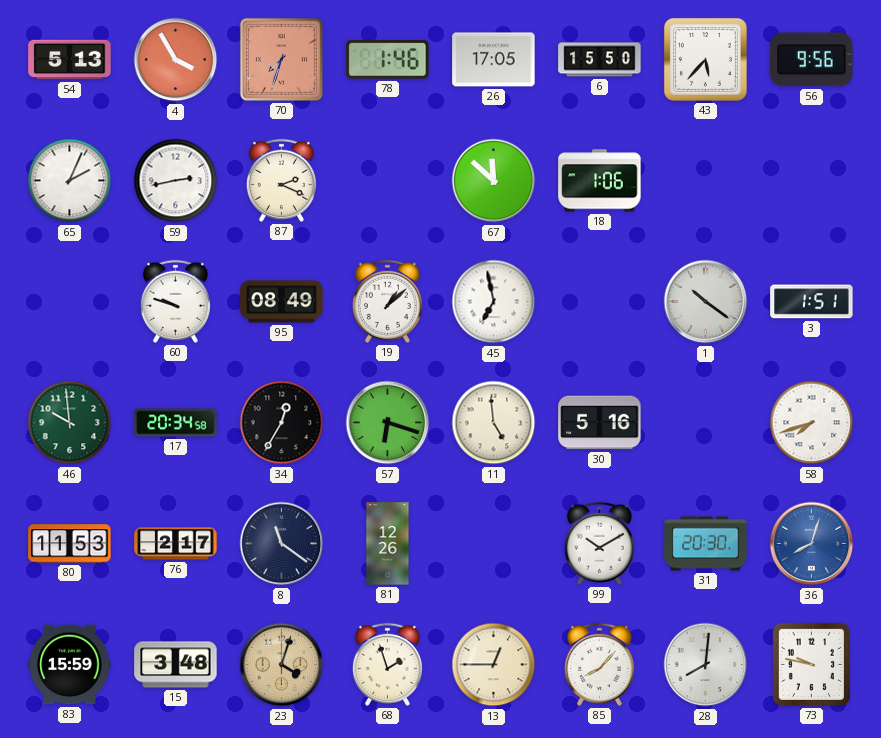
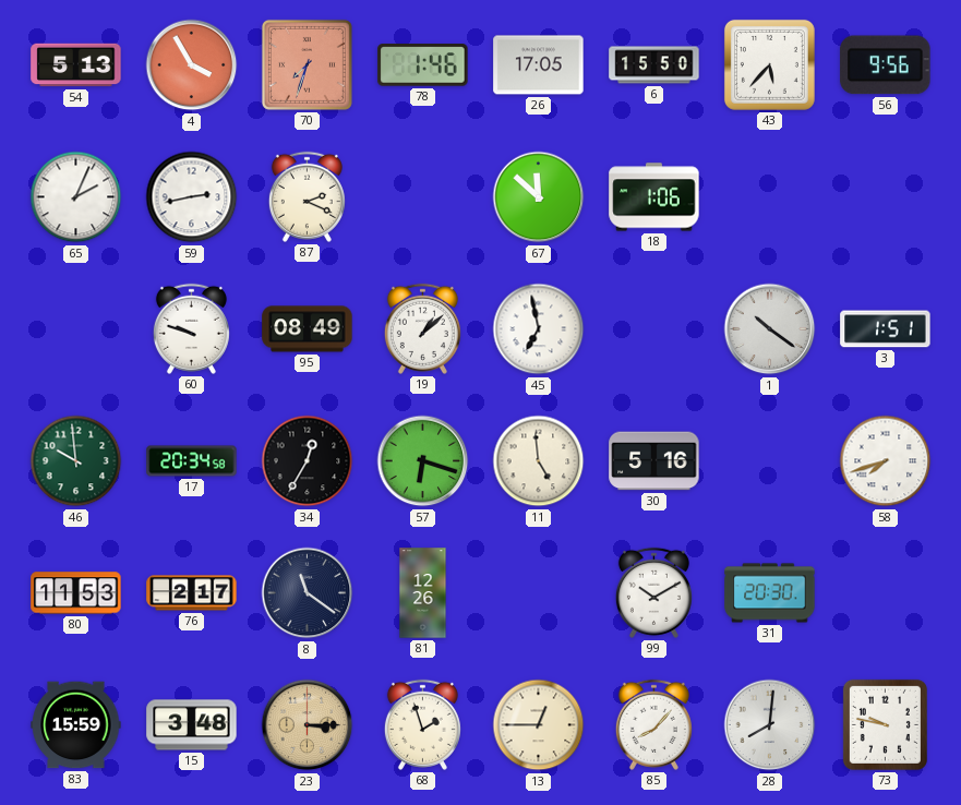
36: 8:03 -> none
23: 4:03 -> 3:15
